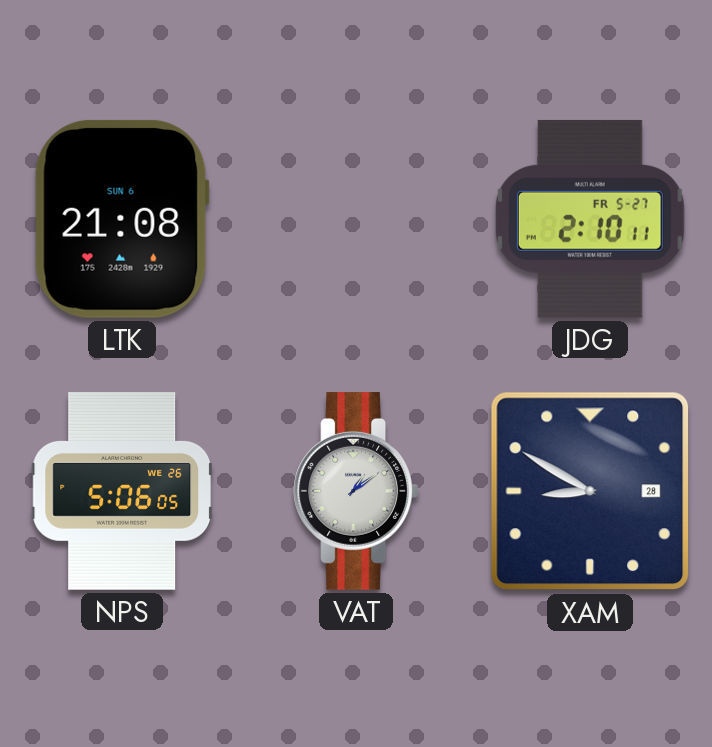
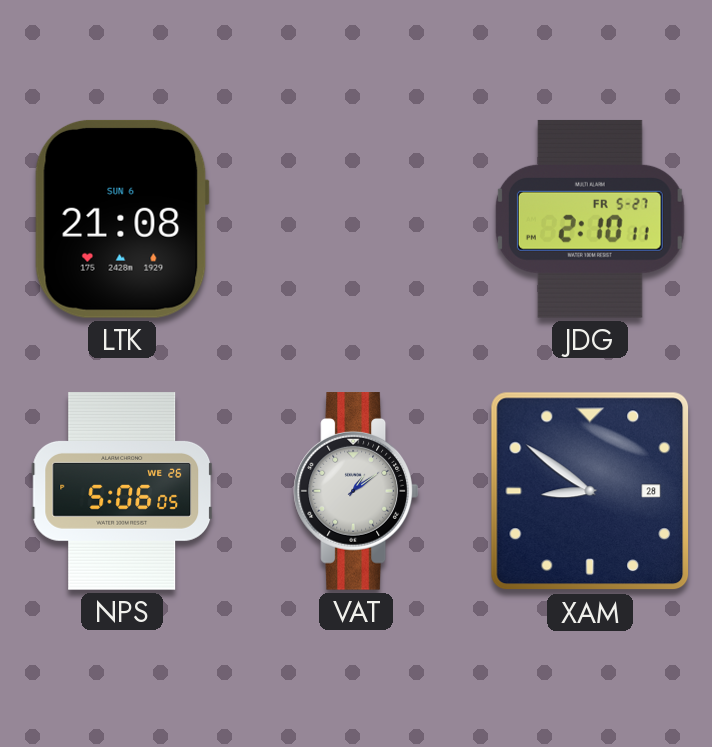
XAM: 8:50 -> 8:51
